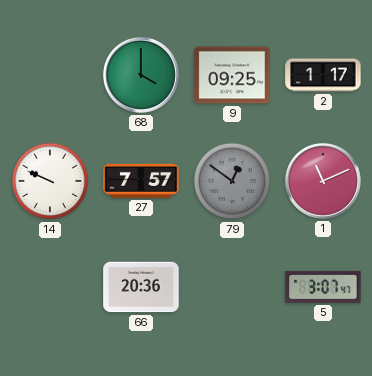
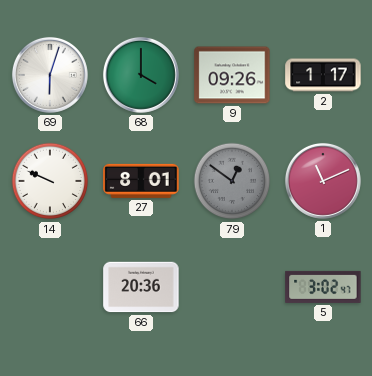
69: none -> 6:03
9: 09:25 -> 09:26
27: 7:57 -> 8:01
5: 3:07 -> 3:02
